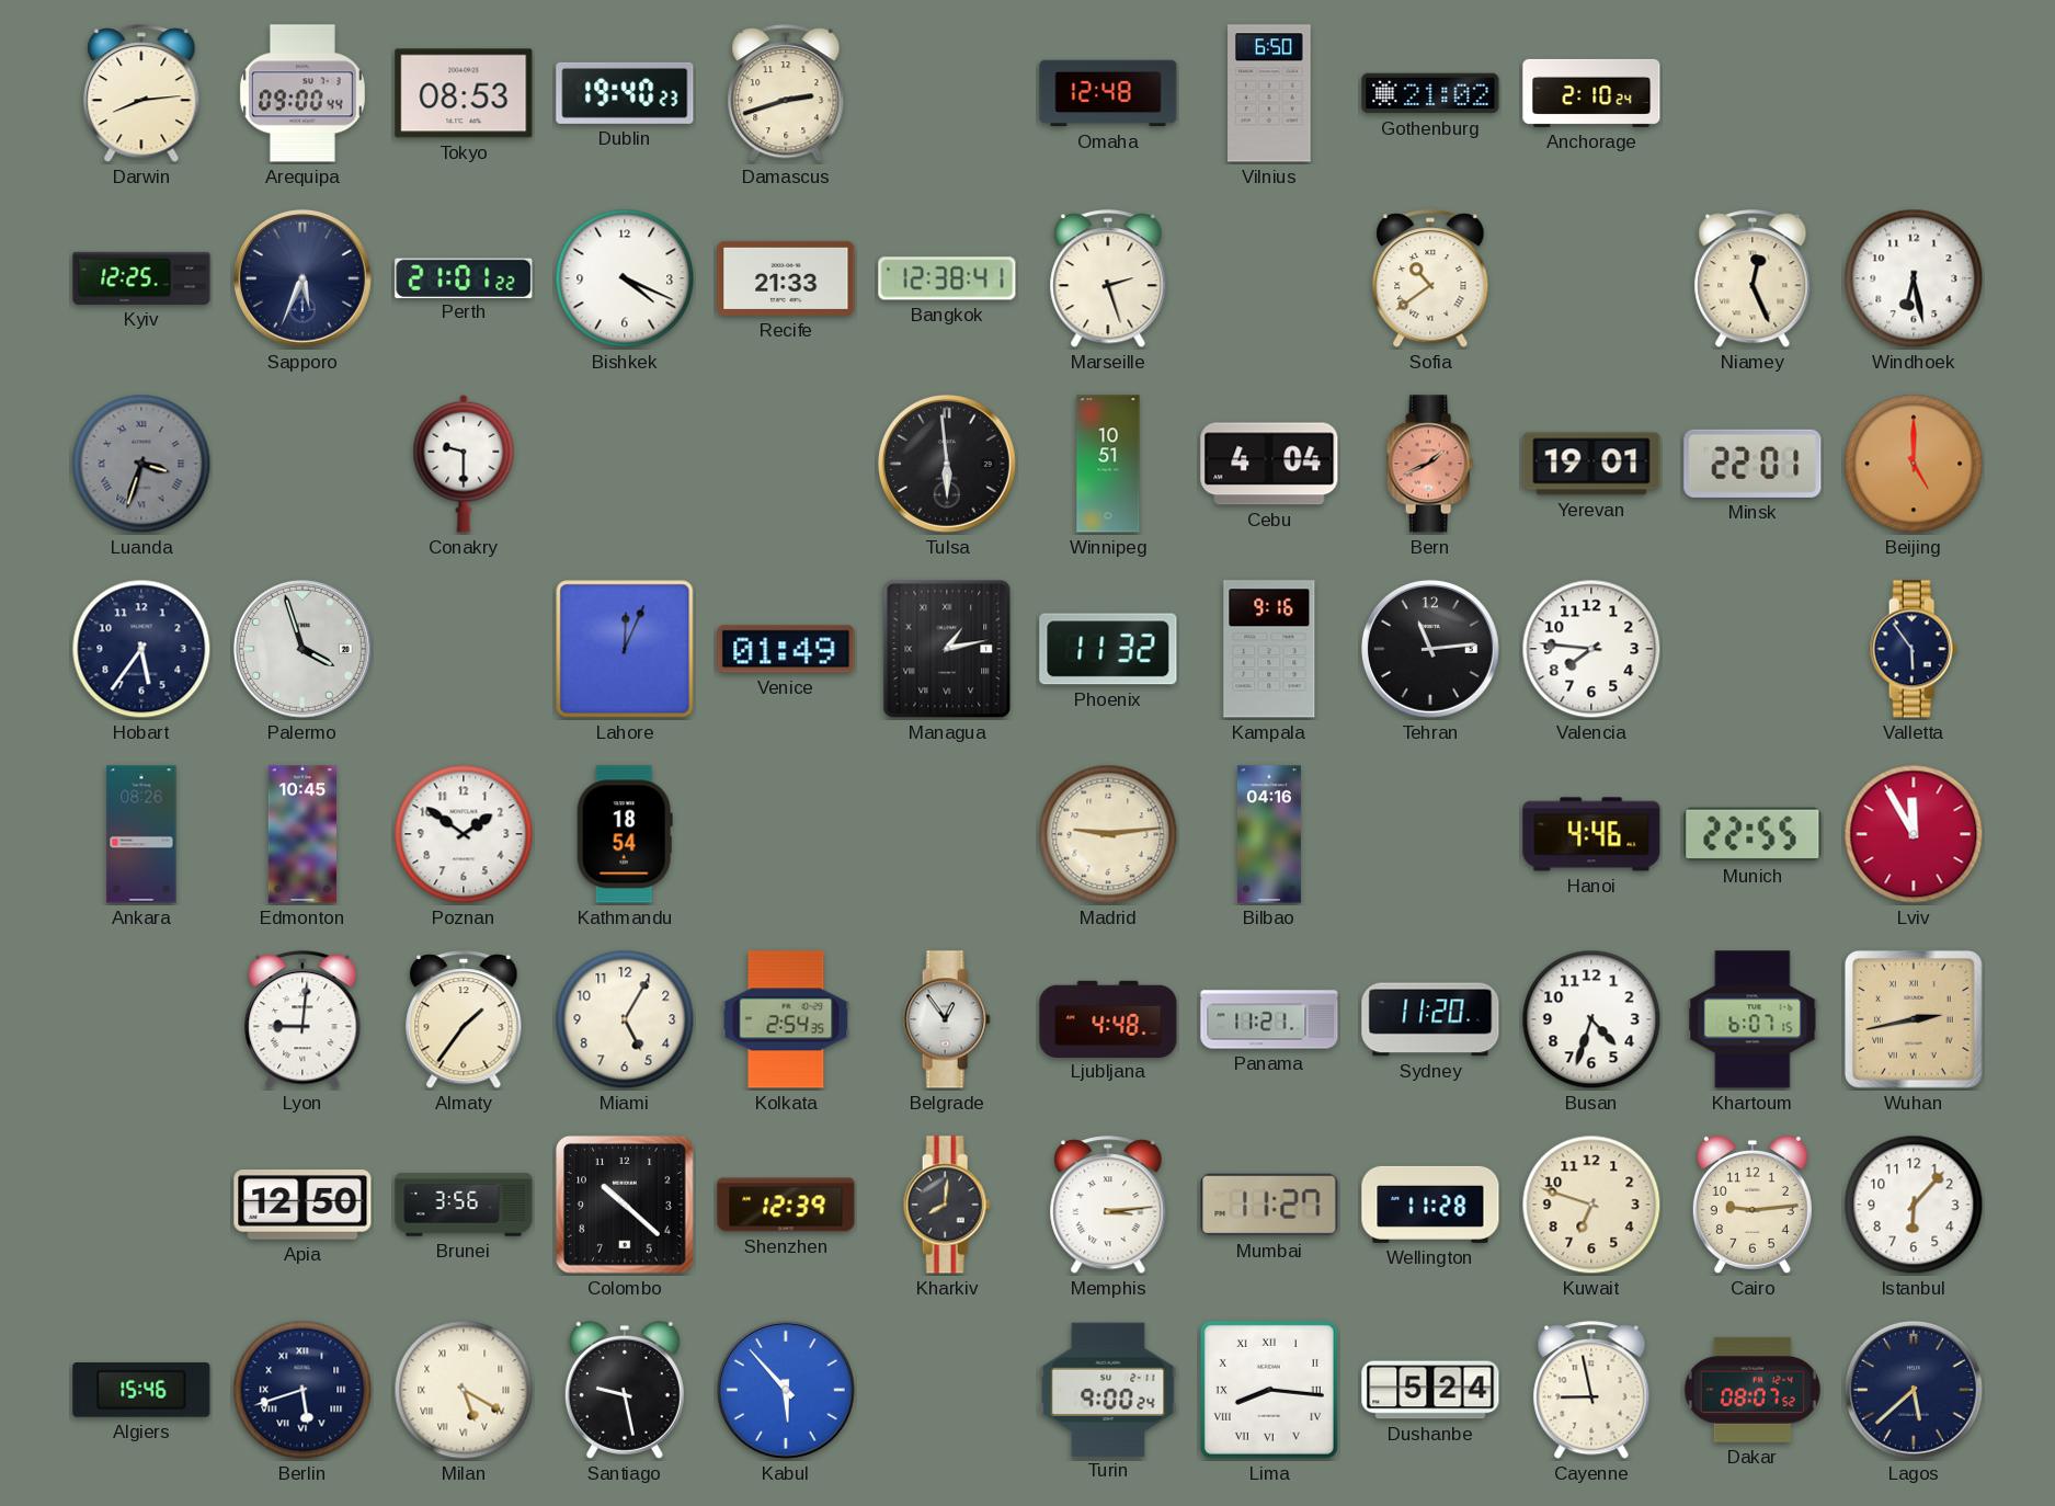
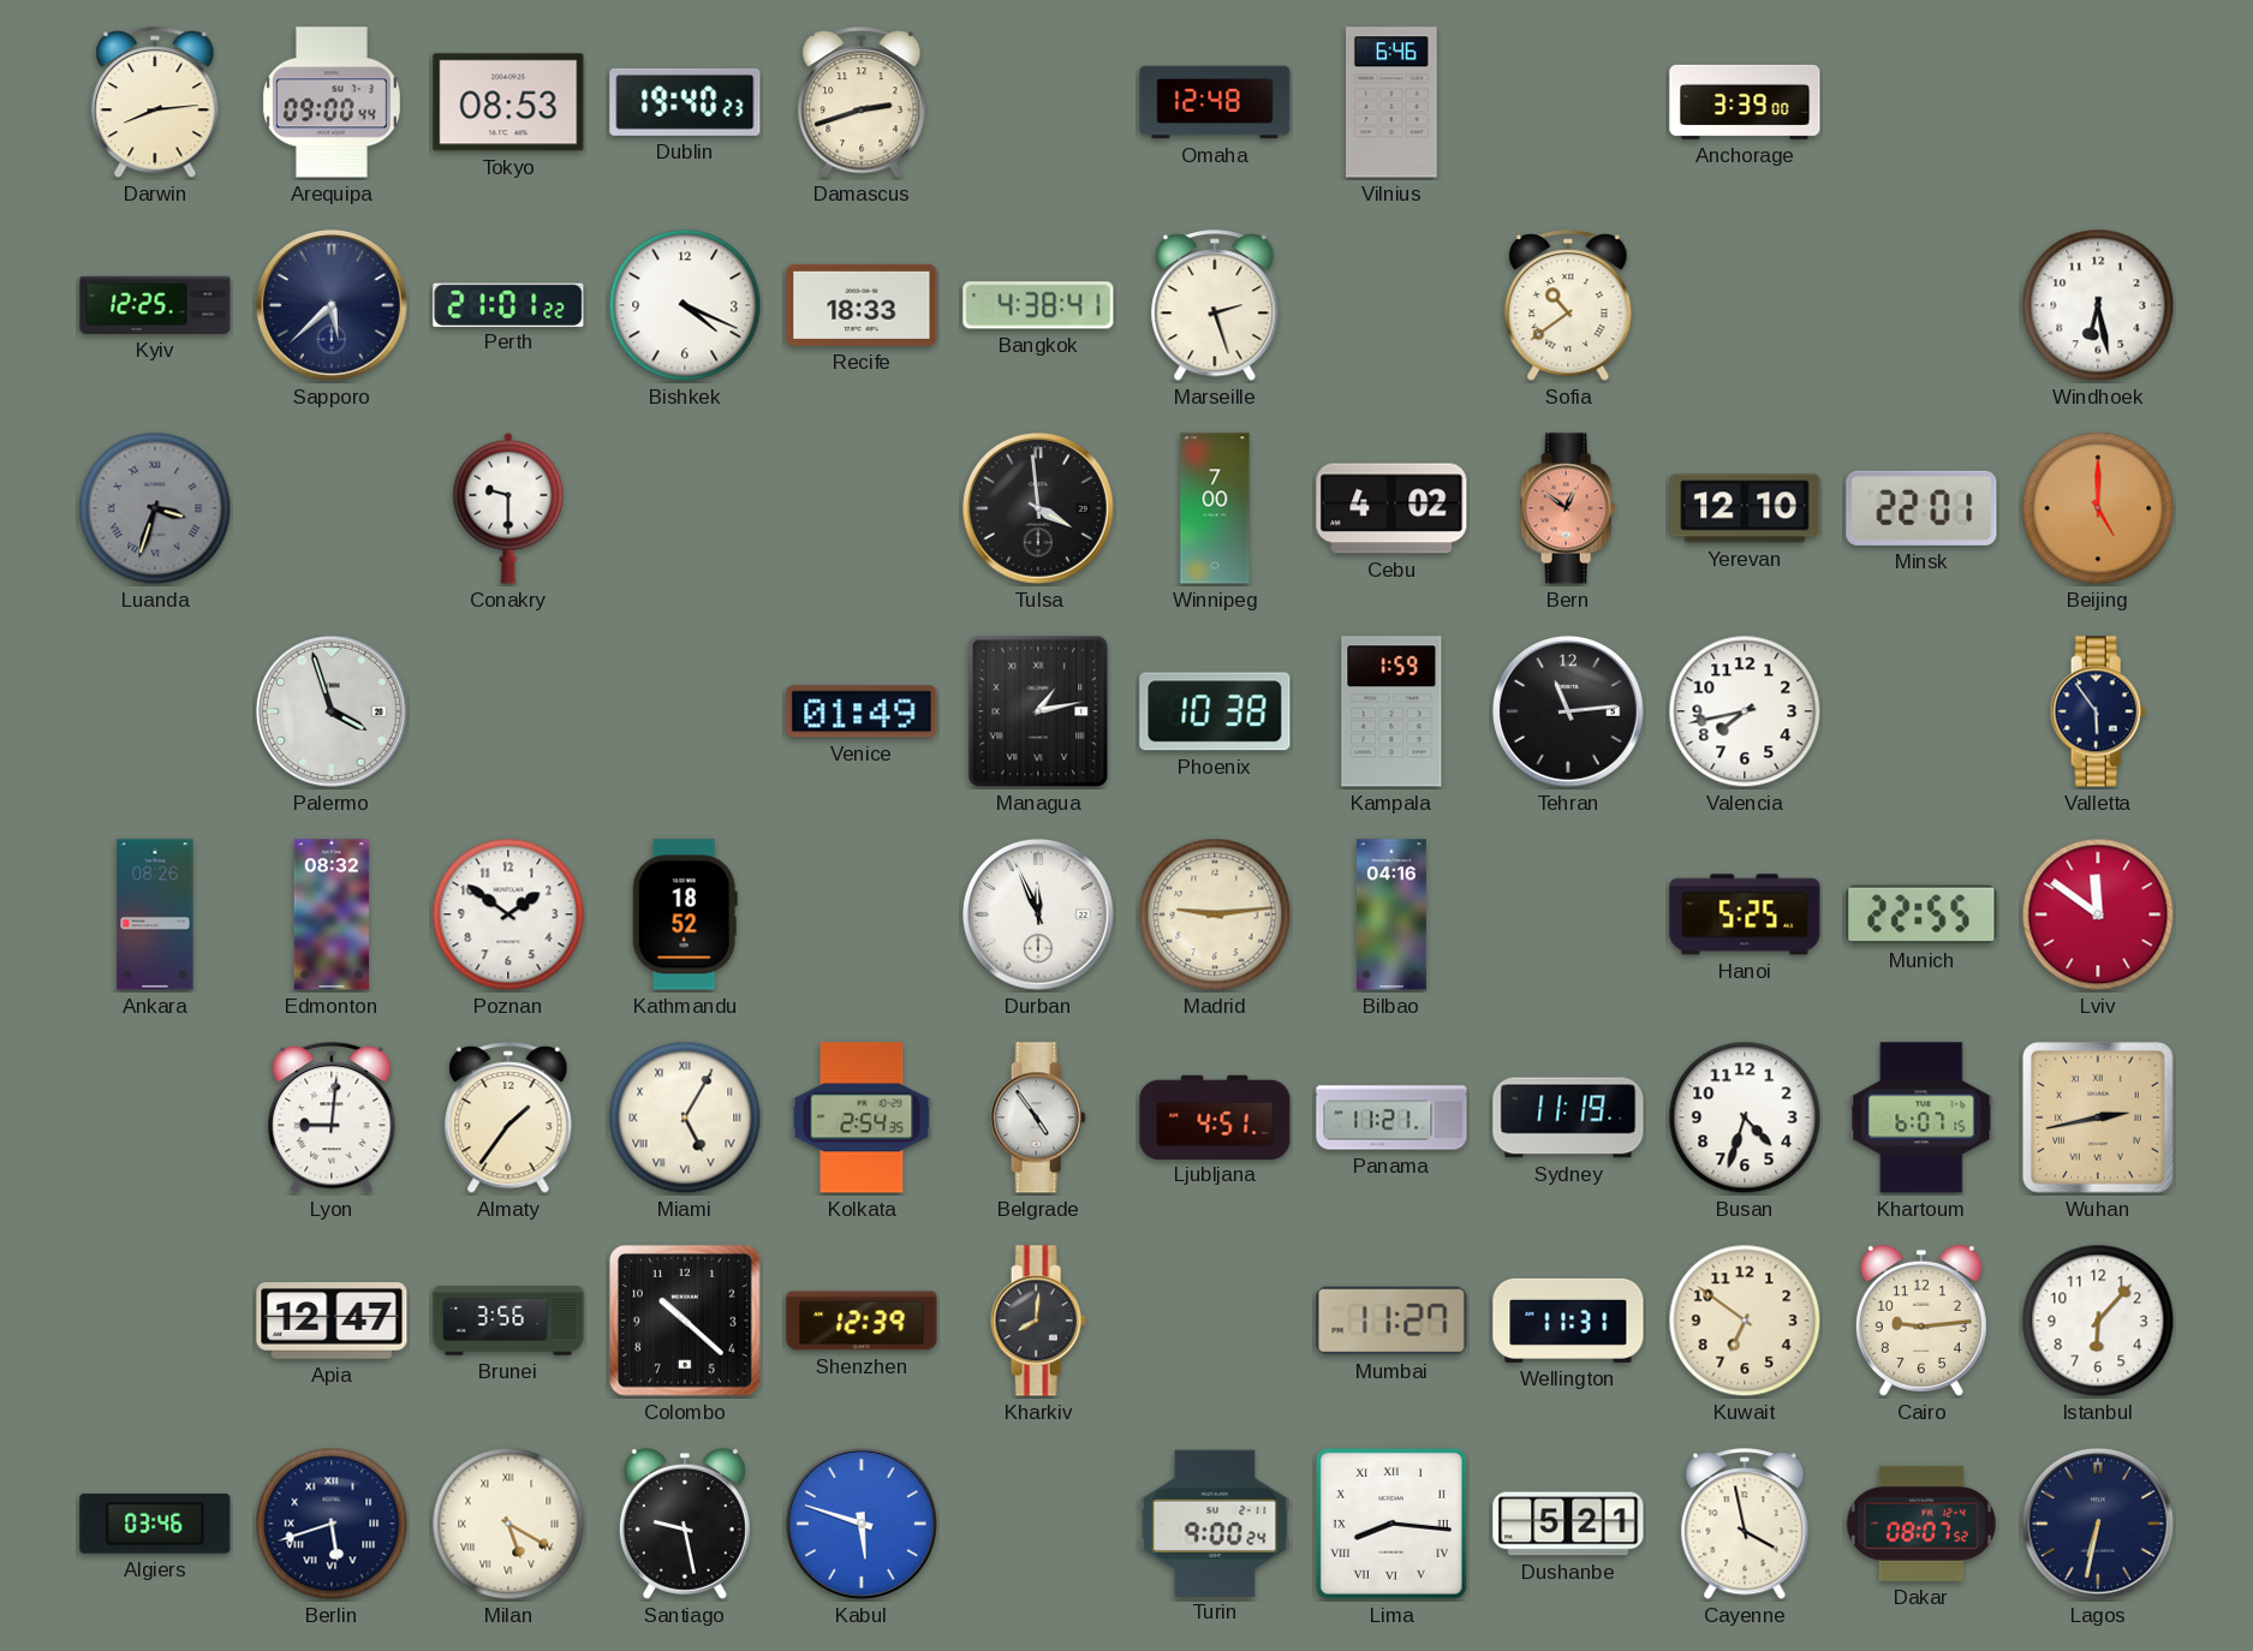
Vilnius: 6:50 -> 6:46
Gothenburg: 21:02 -> none
Anchorage: 2:10 -> 3:39
Sapporo: 5:34 -> 5:38
Recife: 21:33 -> 18:33
Bangkok: 12:38 -> 4:38
Niamey: 12:26 -> none
Tulsa: 5:59 -> 3:59
Winnipeg: 10:51 -> 7:00
Cebu: 4:04 -> 4:02
Bern: 1:41 -> 12:51
Yerevan: 19:01 -> 12:10
Hobart: 5:36 -> none
Lahore: 12:04 -> none
Phoenix: 11:32 -> 10:38
Kampala: 9:16 -> 1:59
Valencia: 7:46 -> 7:43
Edmonton: 10:45 -> 08:32
Kathmandu: 18:54 -> 18:52
Durban: none -> 11:56
Hanoi: 4:46 -> 5:25
Lviv: 11:55 -> 11:51
Miami numerals: Arabic -> Roman
Belgrade: 12:54 -> 4:54
Ljubljana: 4:48 -> 4:51
Sydney: 11:20 -> 11:19
Apia: 12:50 -> 12:47
Memphis: 3:14 -> none
Wellington: 11:28 -> 11:31
Kuwait: 6:48 -> 6:51
Algiers: 15:46 -> 03:46
Kabul: 5:53 -> 5:48
Dushanbe: 5:24 -> 5:21
Cayenne: 8:58 -> 3:58
Lagos: 5:38 -> 6:32
